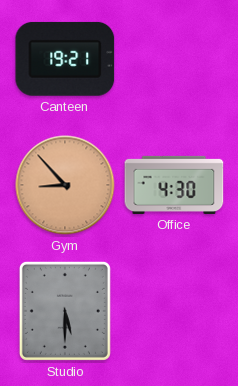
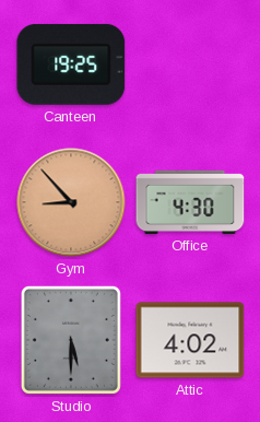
Canteen: 19:21 -> 19:25
Attic: none -> 4:02
